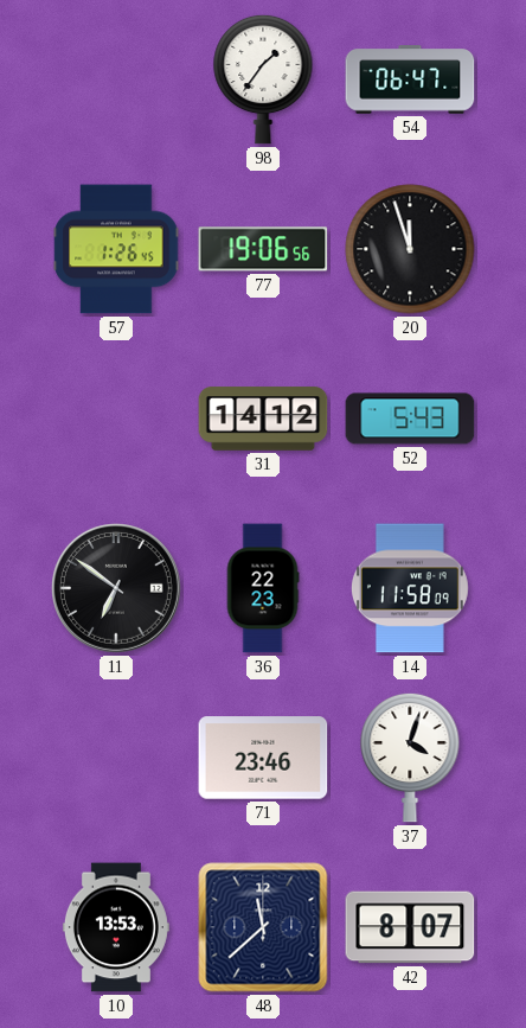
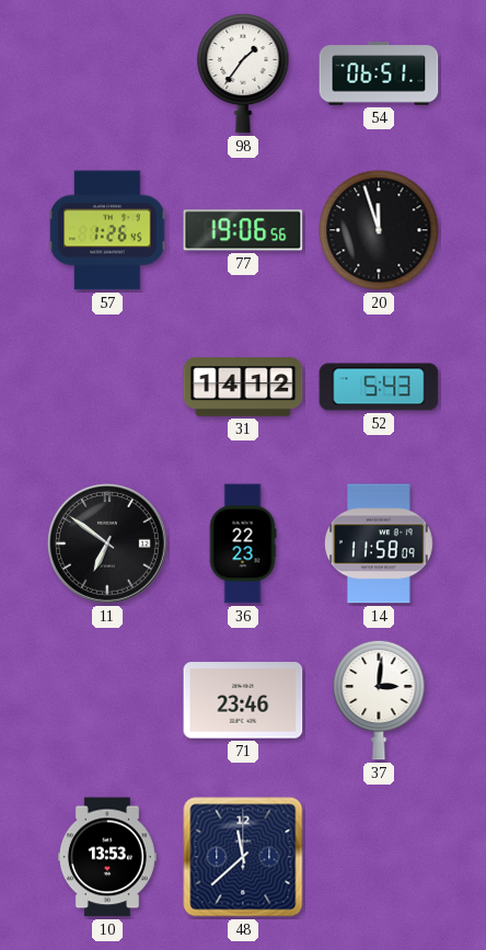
54: 06:47 -> 06:51
37: 4:03 -> 3:01
42: 8:07 -> none
